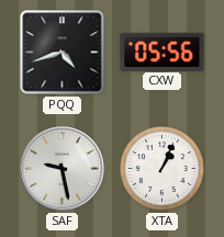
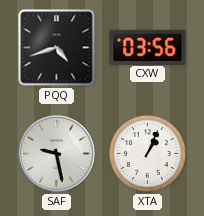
CXW: 05:56 -> 03:56
